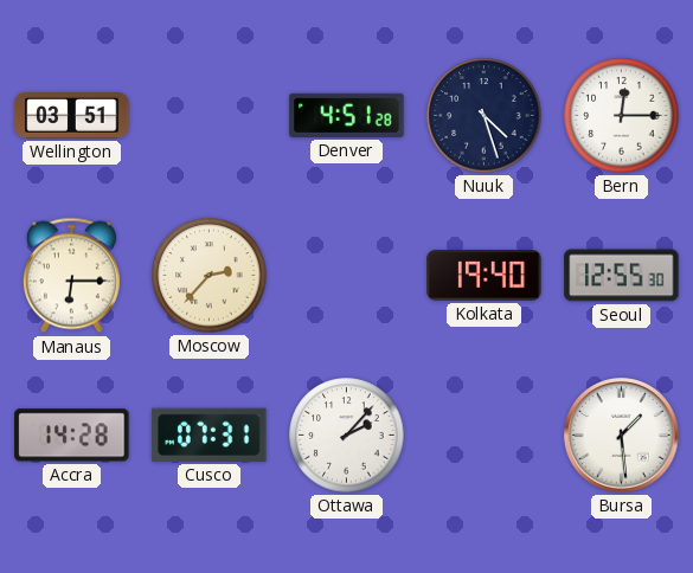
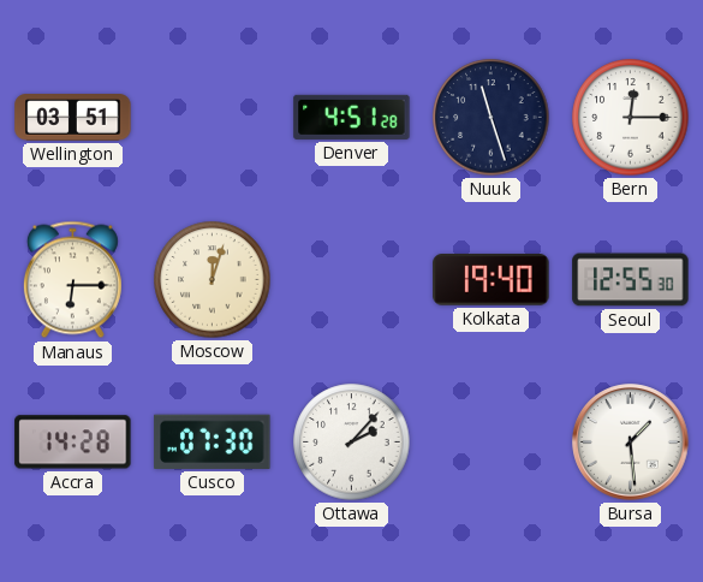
Nuuk: 4:27 -> 11:27
Moscow: 2:37 -> 12:03
Cusco: 07:31 -> 07:30
